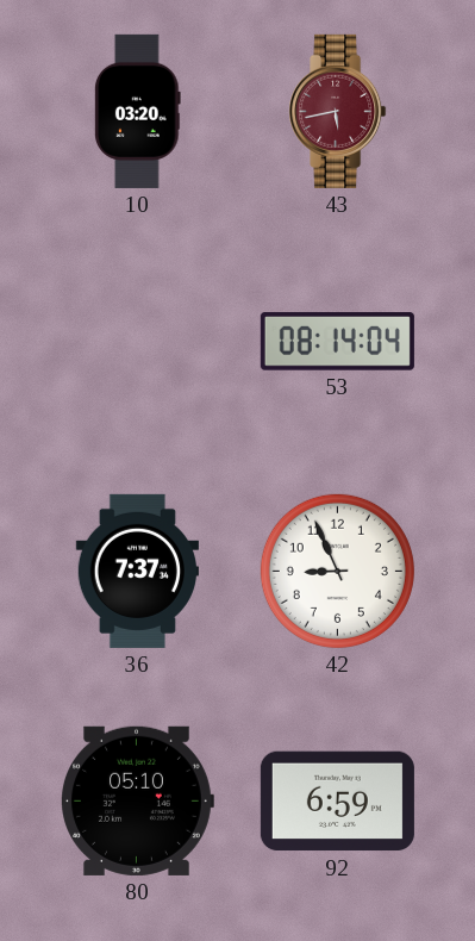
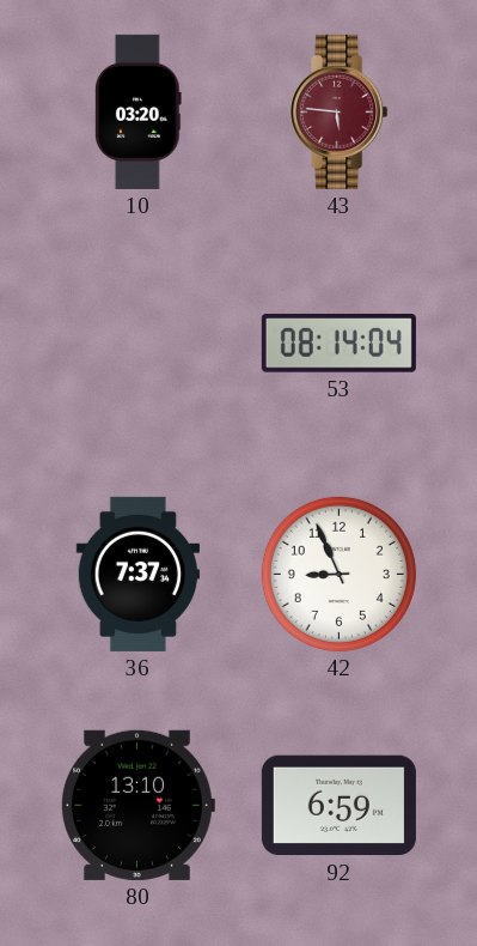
43: 5:43 -> 5:46
80: 05:10 -> 13:10
